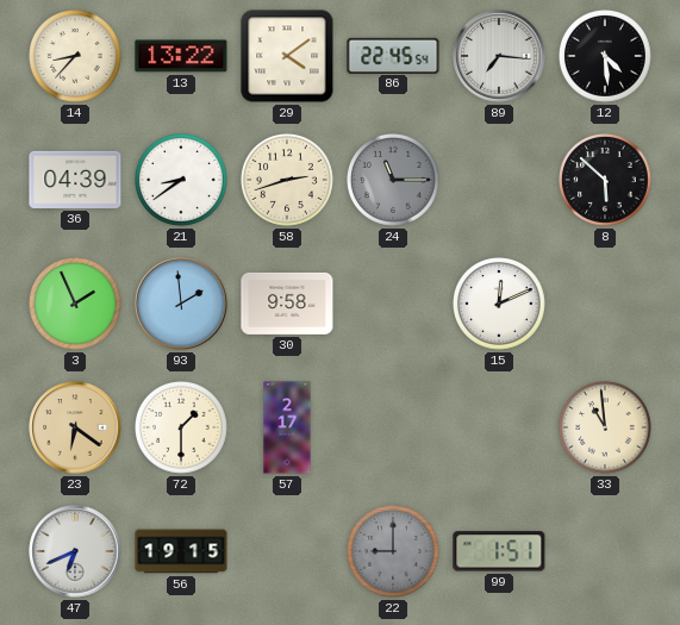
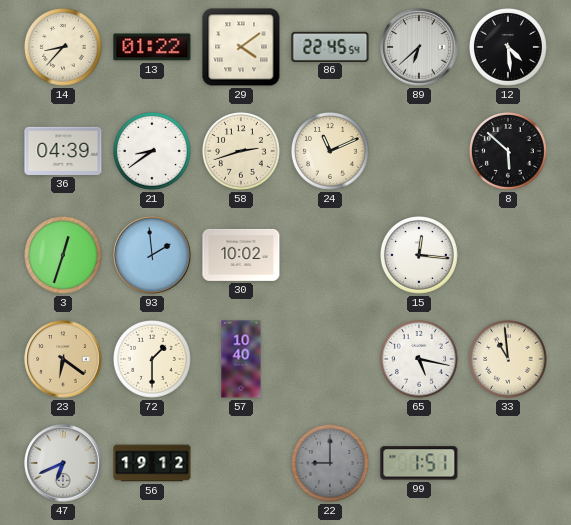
13: 13:22 -> 01:22
89: 7:16 -> 6:38
24: 11:15 -> 11:11
24 dial: grey -> cream
3: 1:56 -> 12:33
30: 9:58 -> 10:02
15: 12:11 -> 12:16
57: 2:17 -> 10:40
65: none -> 5:17
56: 19:15 -> 19:12
